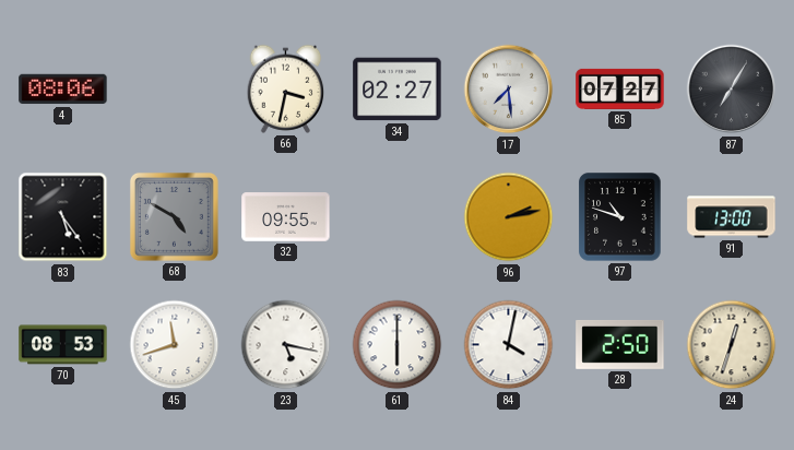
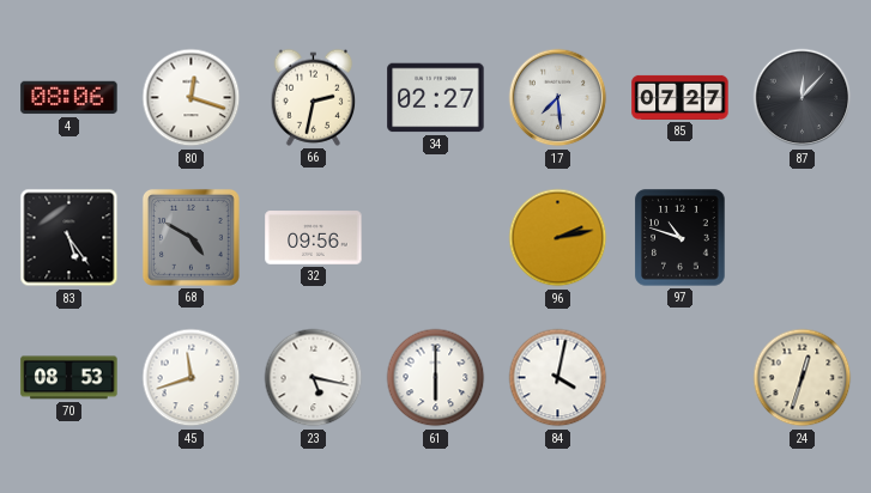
80: none -> 12:18
66: 3:32 -> 2:32
87: 7:05 -> 12:07
32: 09:55 -> 09:56
91: 13:00 -> none
28: 2:50 -> none
